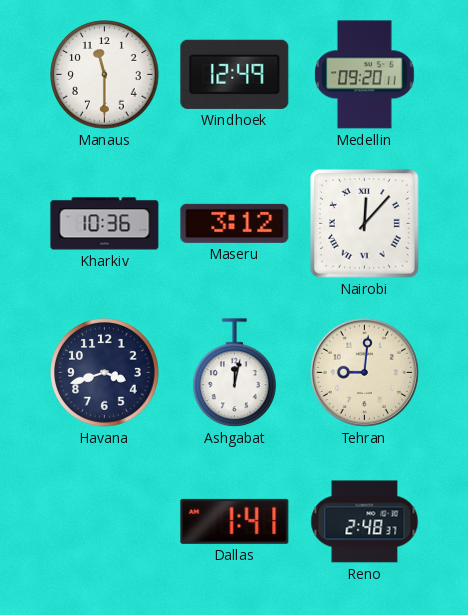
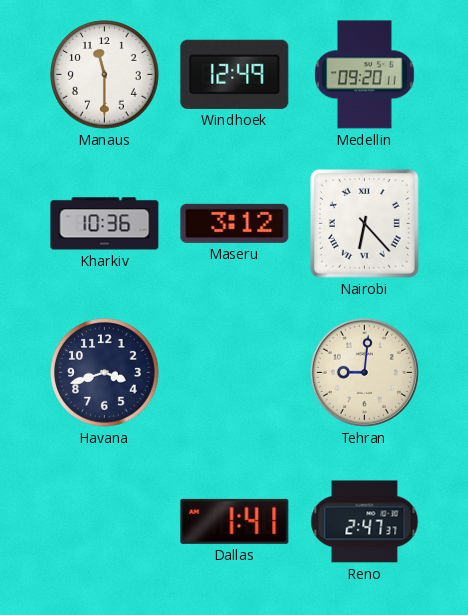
Nairobi: 12:07 -> 6:23
Ashgabat: 12:02 -> none
Reno: 2:48 -> 2:47
